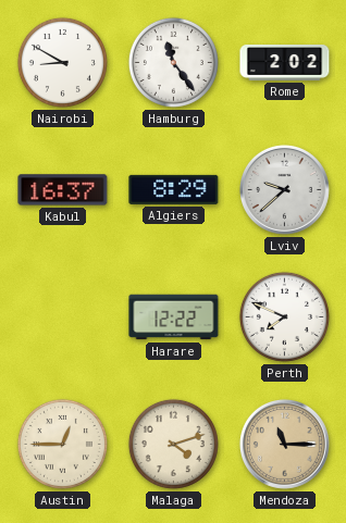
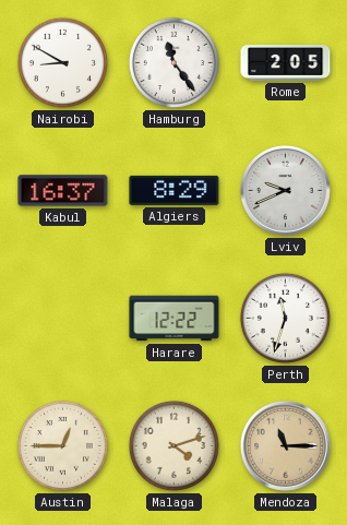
Rome: 2:02 -> 2:05
Lviv: 9:38 -> 9:41
Perth: 7:49 -> 11:33
